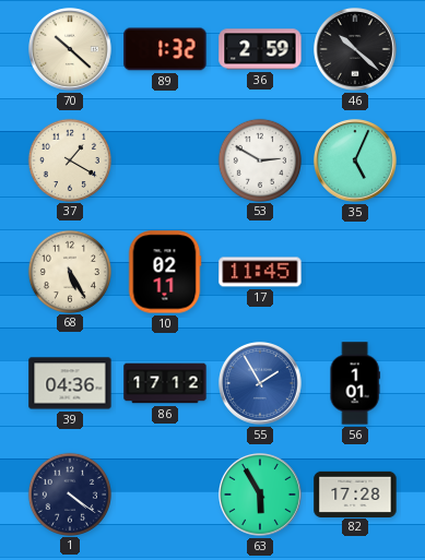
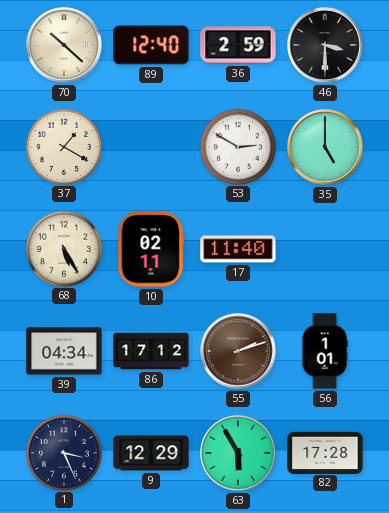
89: 1:32 -> 12:40
46: 10:22 -> 3:30
35: 5:04 -> 5:00
17: 11:45 -> 11:40
39: 04:36 -> 04:34
55: 1:55 -> 2:12
55 dial: blue -> brown
1: 4:21 -> 3:26
9: none -> 12:29
